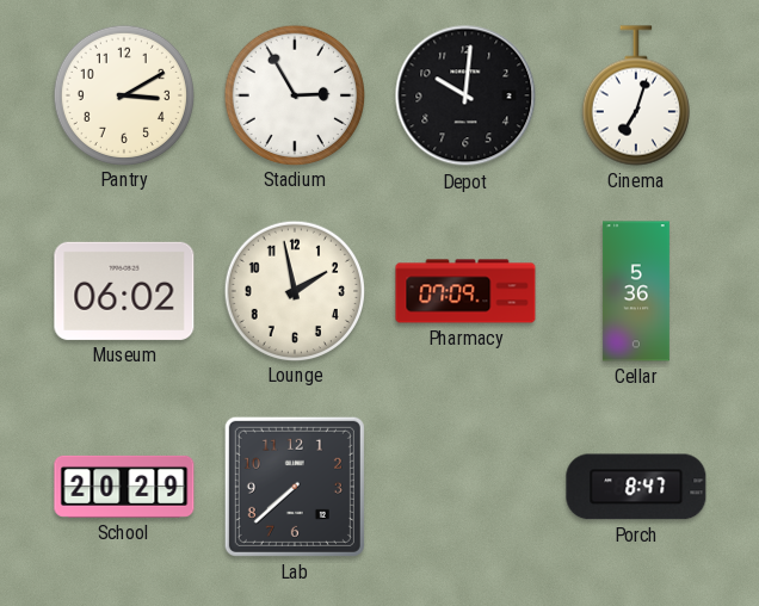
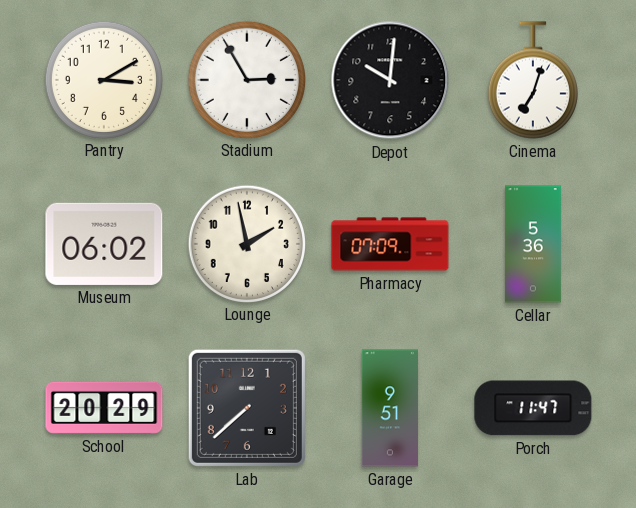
Garage: none -> 9:51
Porch: 8:47 -> 11:47
